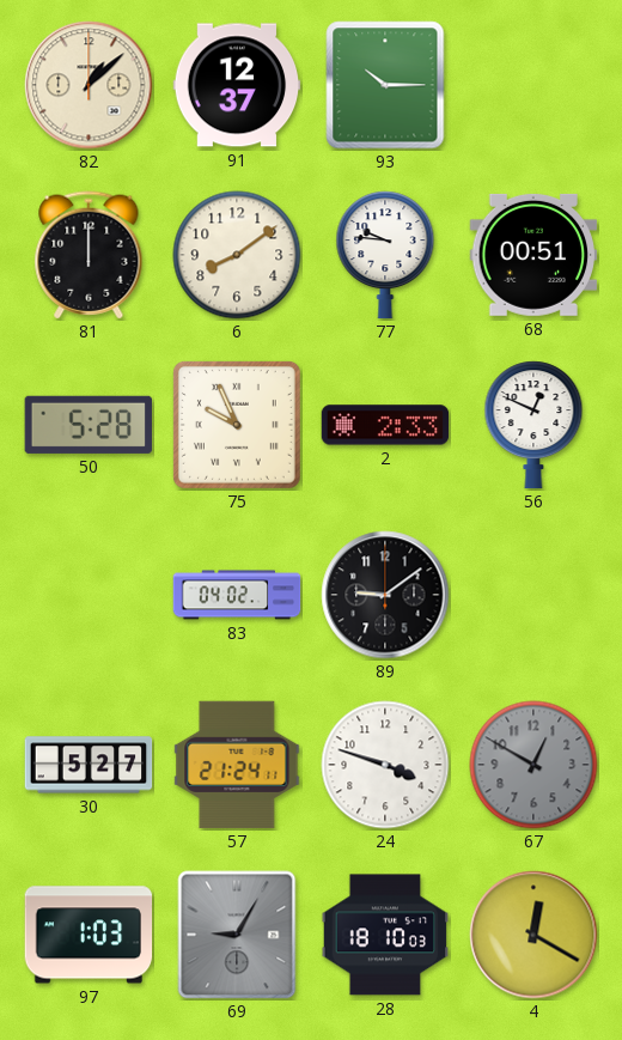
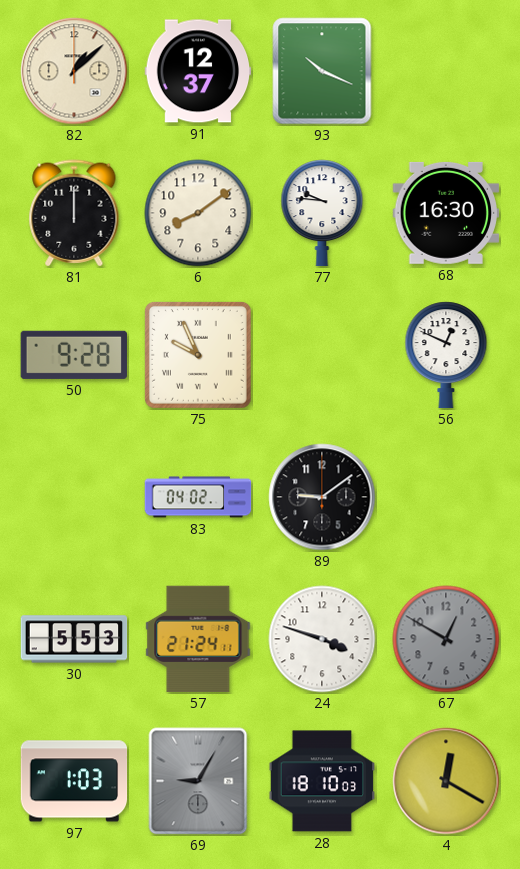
93: 10:15 -> 10:19
68: 00:51 -> 16:30
50: 5:28 -> 9:28
2: 2:33 -> none
30: 5:27 -> 5:53
